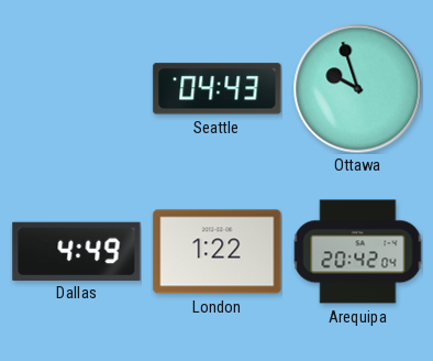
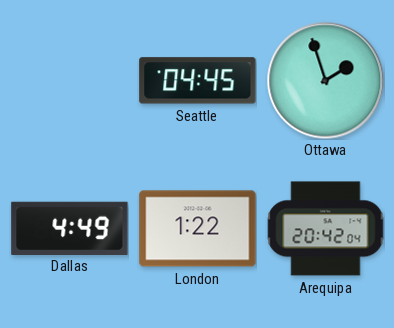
Seattle: 04:43 -> 04:45
Ottawa: 9:57 -> 1:57
